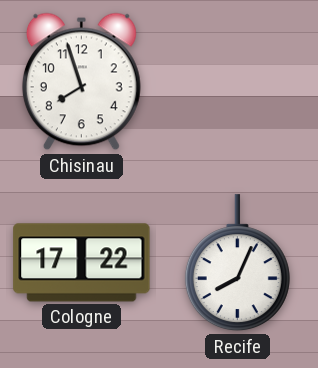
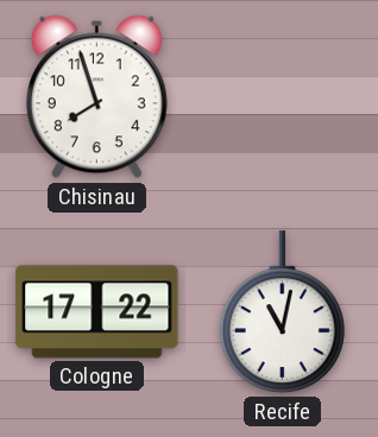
Recife: 8:04 -> 11:02
